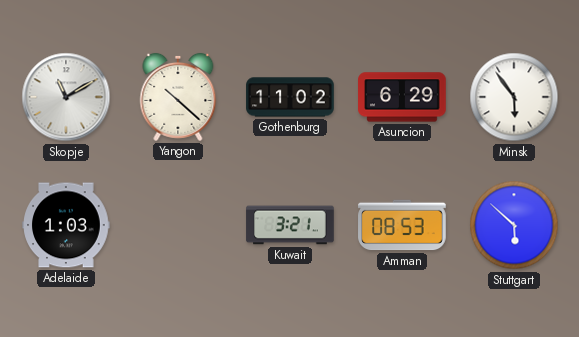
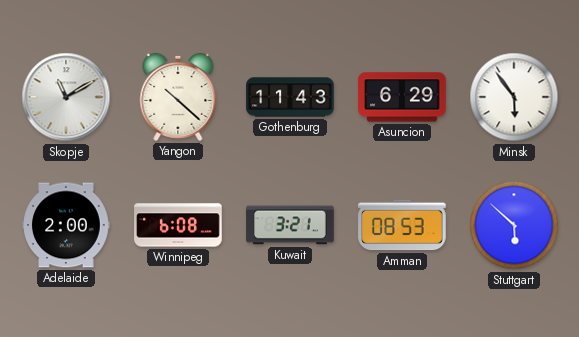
Gothenburg: 11:02 -> 11:43
Adelaide: 1:03 -> 2:00
Winnipeg: none -> 6:08
